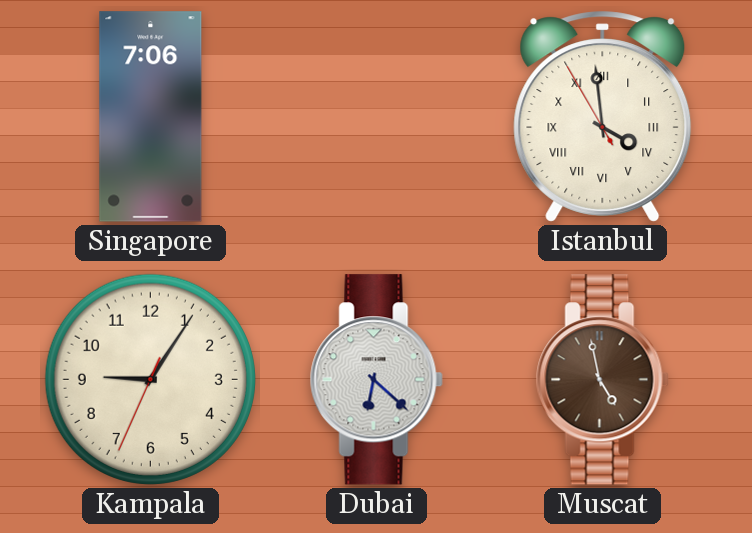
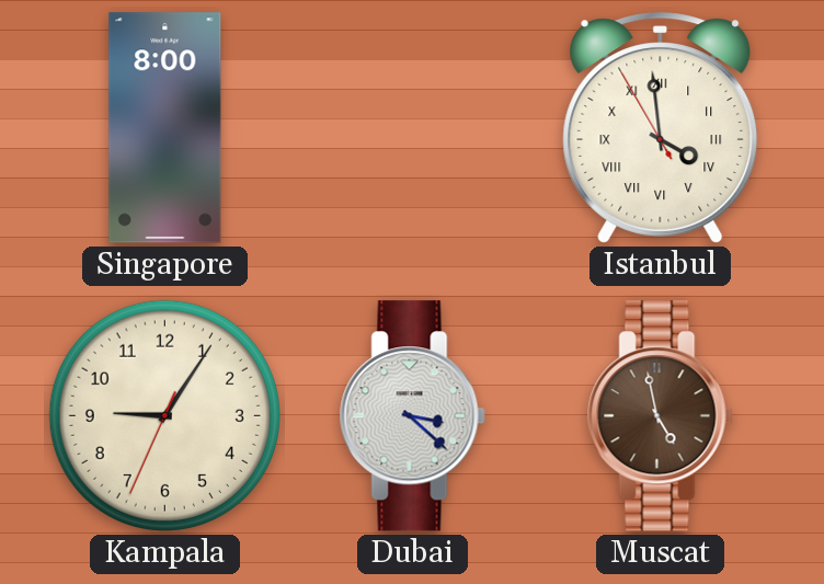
Singapore: 7:06 -> 8:00
Dubai: 6:22 -> 3:22
